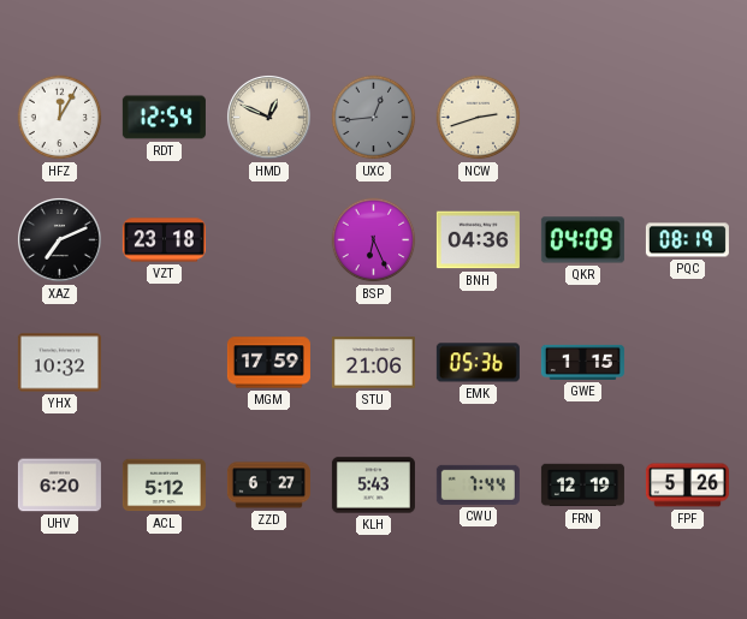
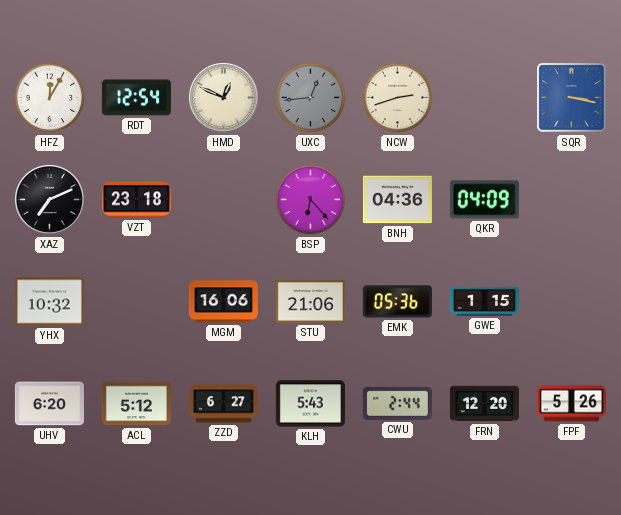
SQR: none -> 3:17
BSP: 6:26 -> 6:23
PQC: 08:19 -> none
MGM: 17:59 -> 16:06
CWU: 7:44 -> 2:44
FRN: 12:19 -> 12:20
